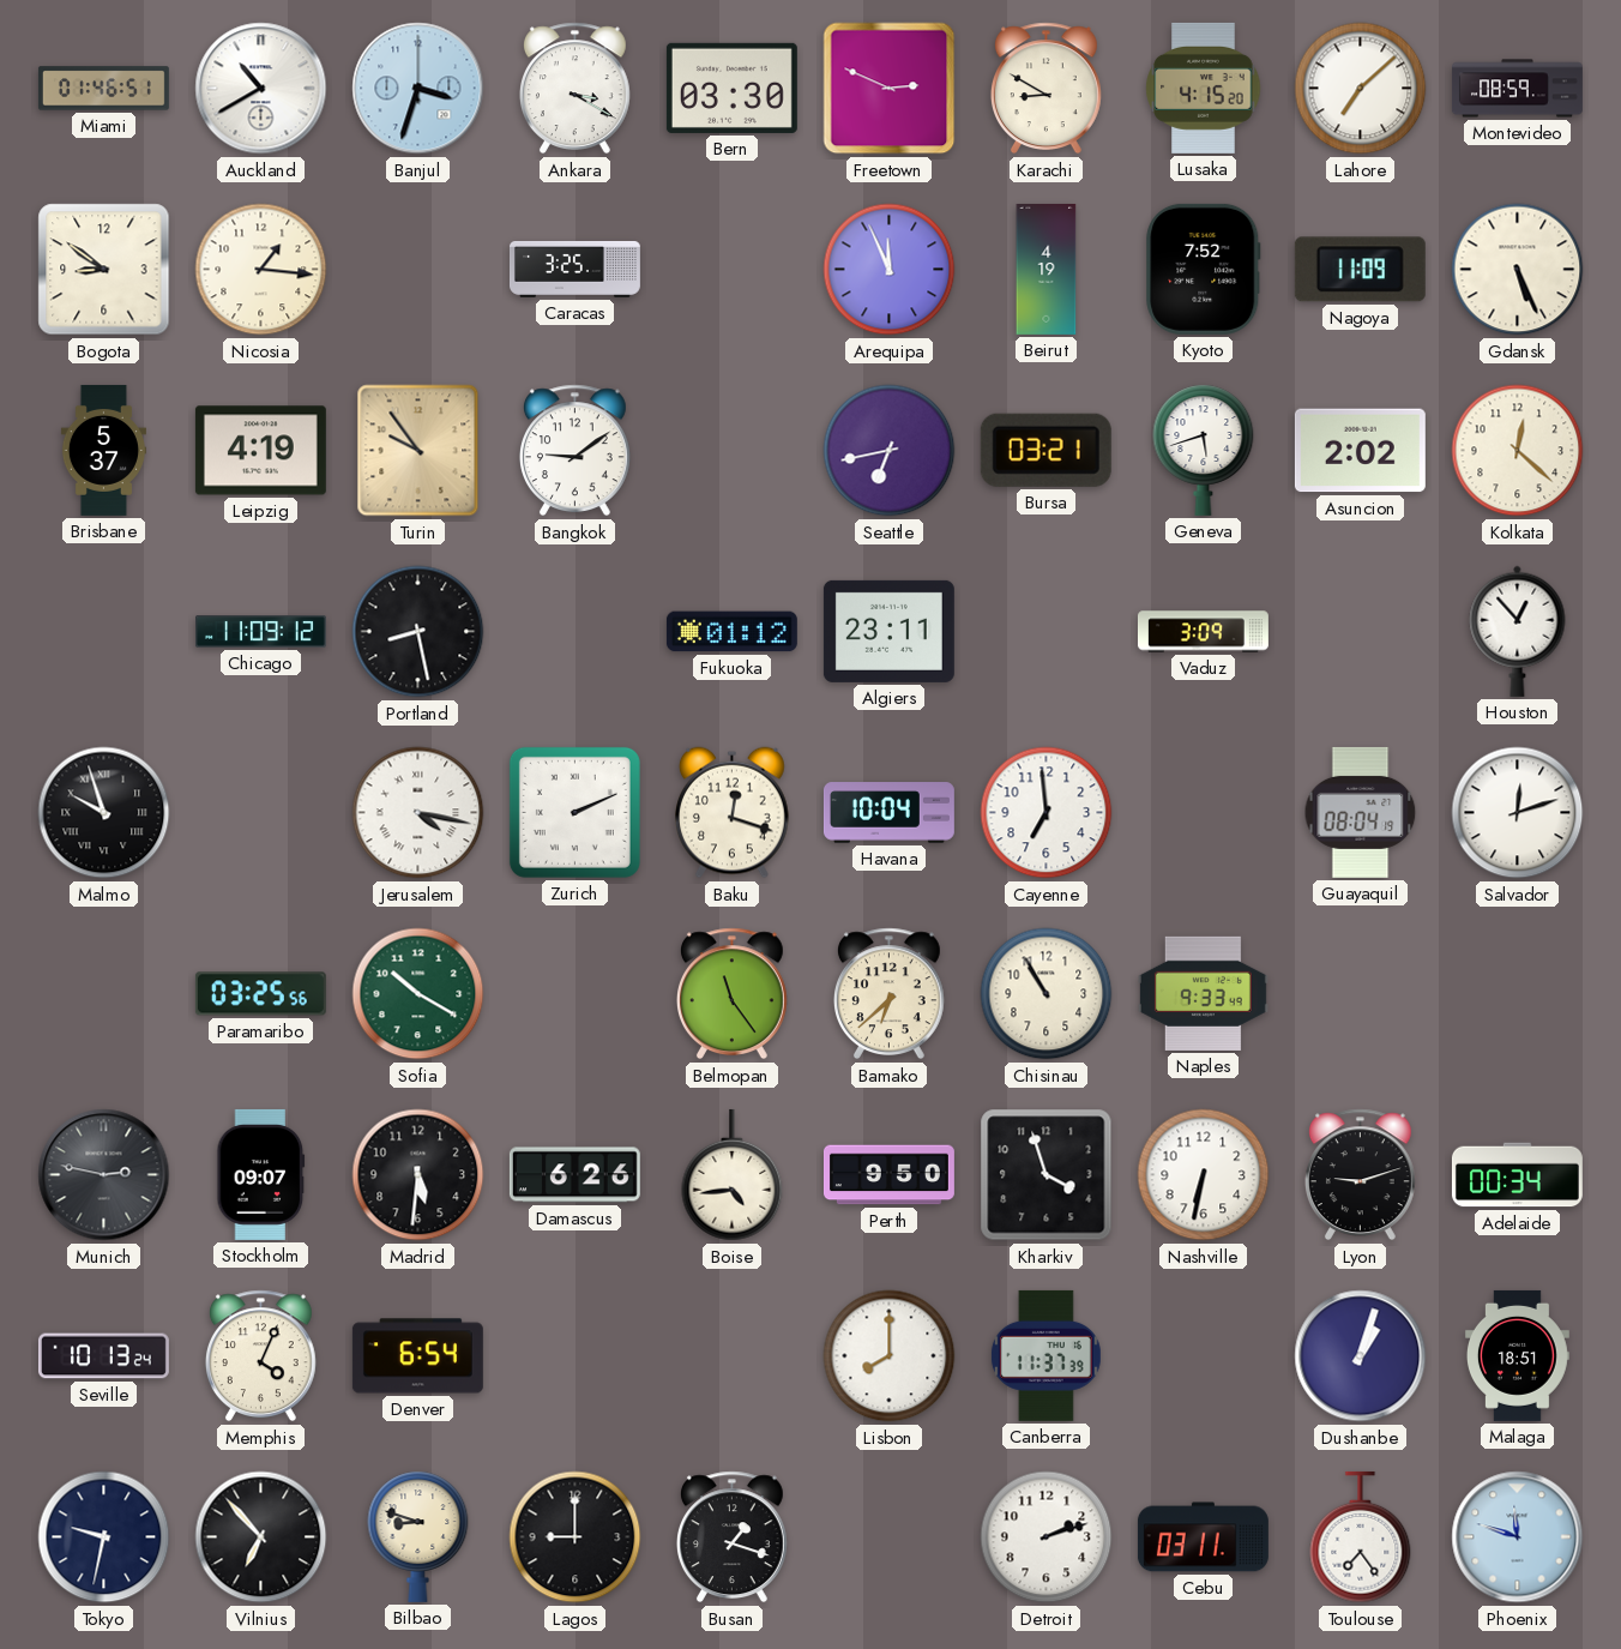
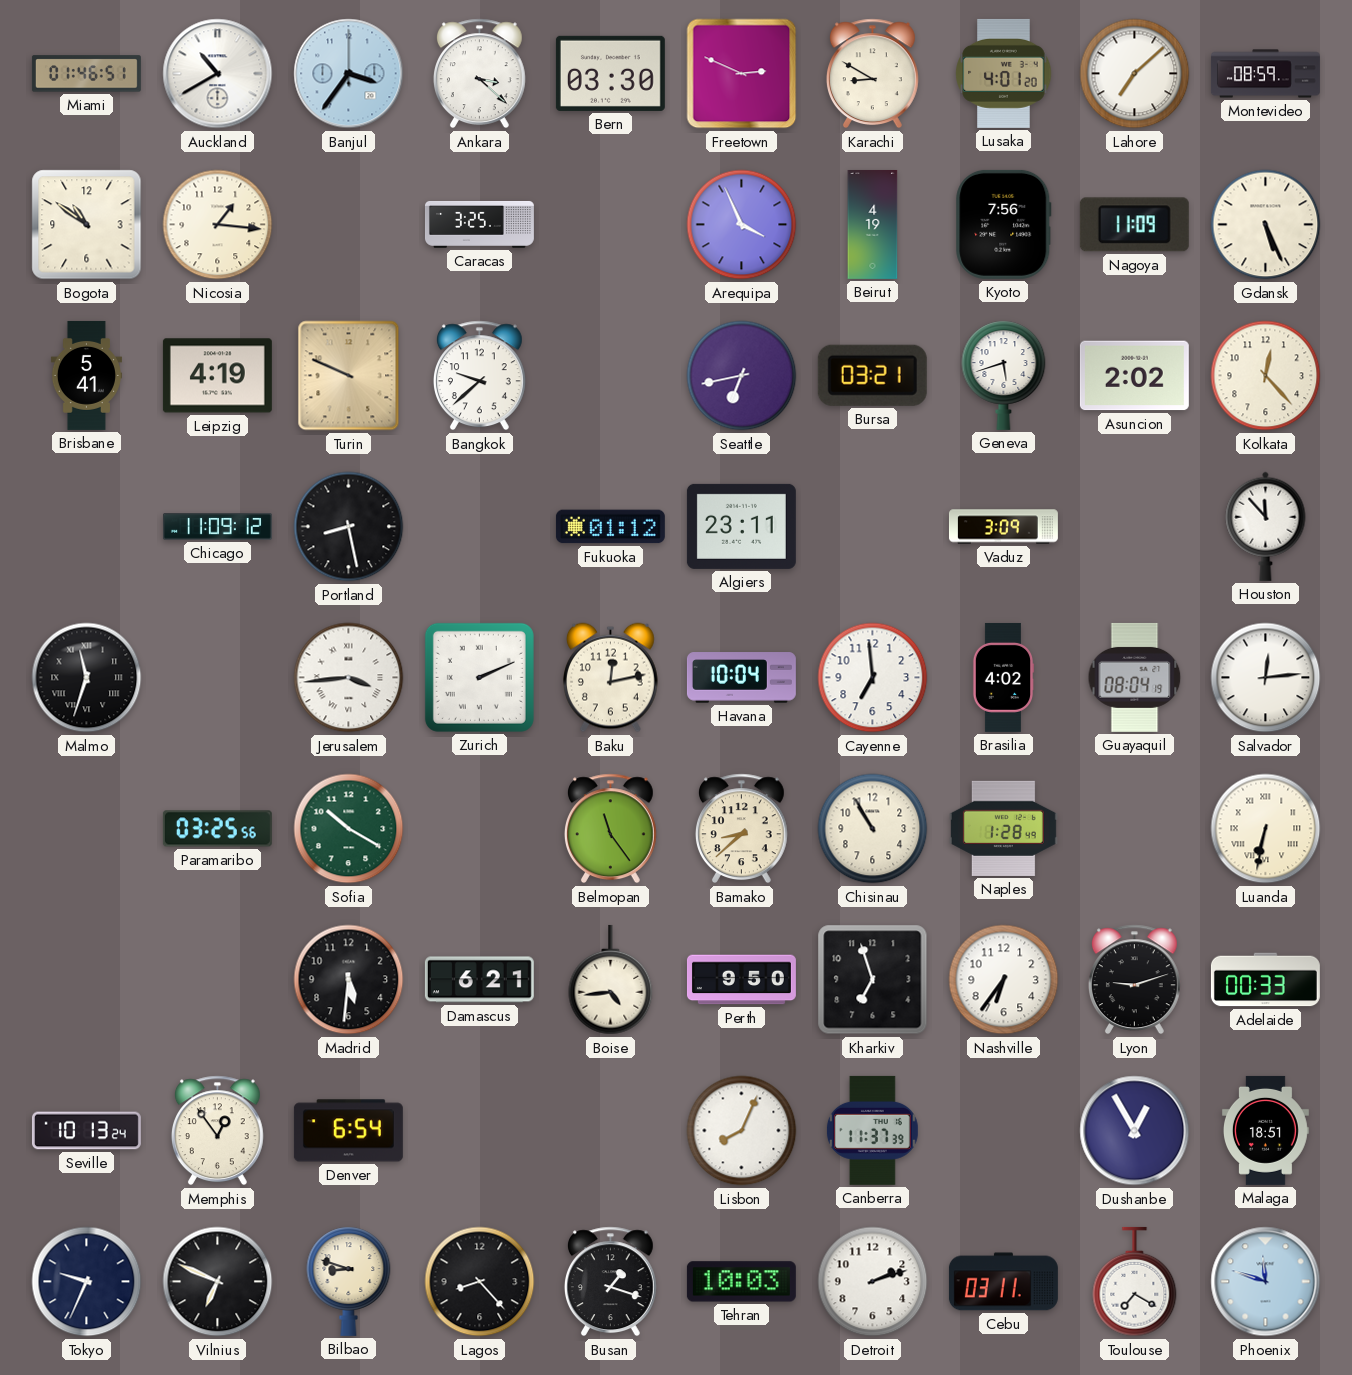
Banjul: 3:33 -> 3:36
Ankara: 3:20 -> 3:22
Lusaka: 4:15 -> 4:01
Bogota: 8:51 -> 10:51
Arequipa: 11:56 -> 3:56
Kyoto: 7:52 -> 7:56
Brisbane: 5:37 -> 5:41
Turin: 9:54 -> 9:49
Bangkok: 9:09 -> 9:38
Kolkata: 12:22 -> 12:23
Houston: 12:53 -> 11:53
Malmo: 9:57 -> 11:33
Jerusalem: 4:17 -> 3:44
Baku: 12:18 -> 12:13
Brasilia: none -> 4:02
Salvador: 12:12 -> 12:14
Bamako: 6:38 -> 8:38
Naples: 9:33 -> 1:28
Luanda: none -> 6:32
Munich: 2:47 -> none
Stockholm: 09:07 -> none
Damascus: 6:26 -> 6:21
Kharkiv: 3:57 -> 6:57
Nashville: 6:32 -> 6:36
Adelaide: 00:34 -> 00:33
Memphis: 4:04 -> 12:54
Lisbon: 8:00 -> 8:04
Dushanbe: 1:03 -> 12:55
Tokyo: 9:32 -> 9:34
Vilnius: 6:53 -> 6:49
Lagos: 9:00 -> 8:23
Tehran: none -> 10:03
Toulouse: 7:24 -> 7:20
